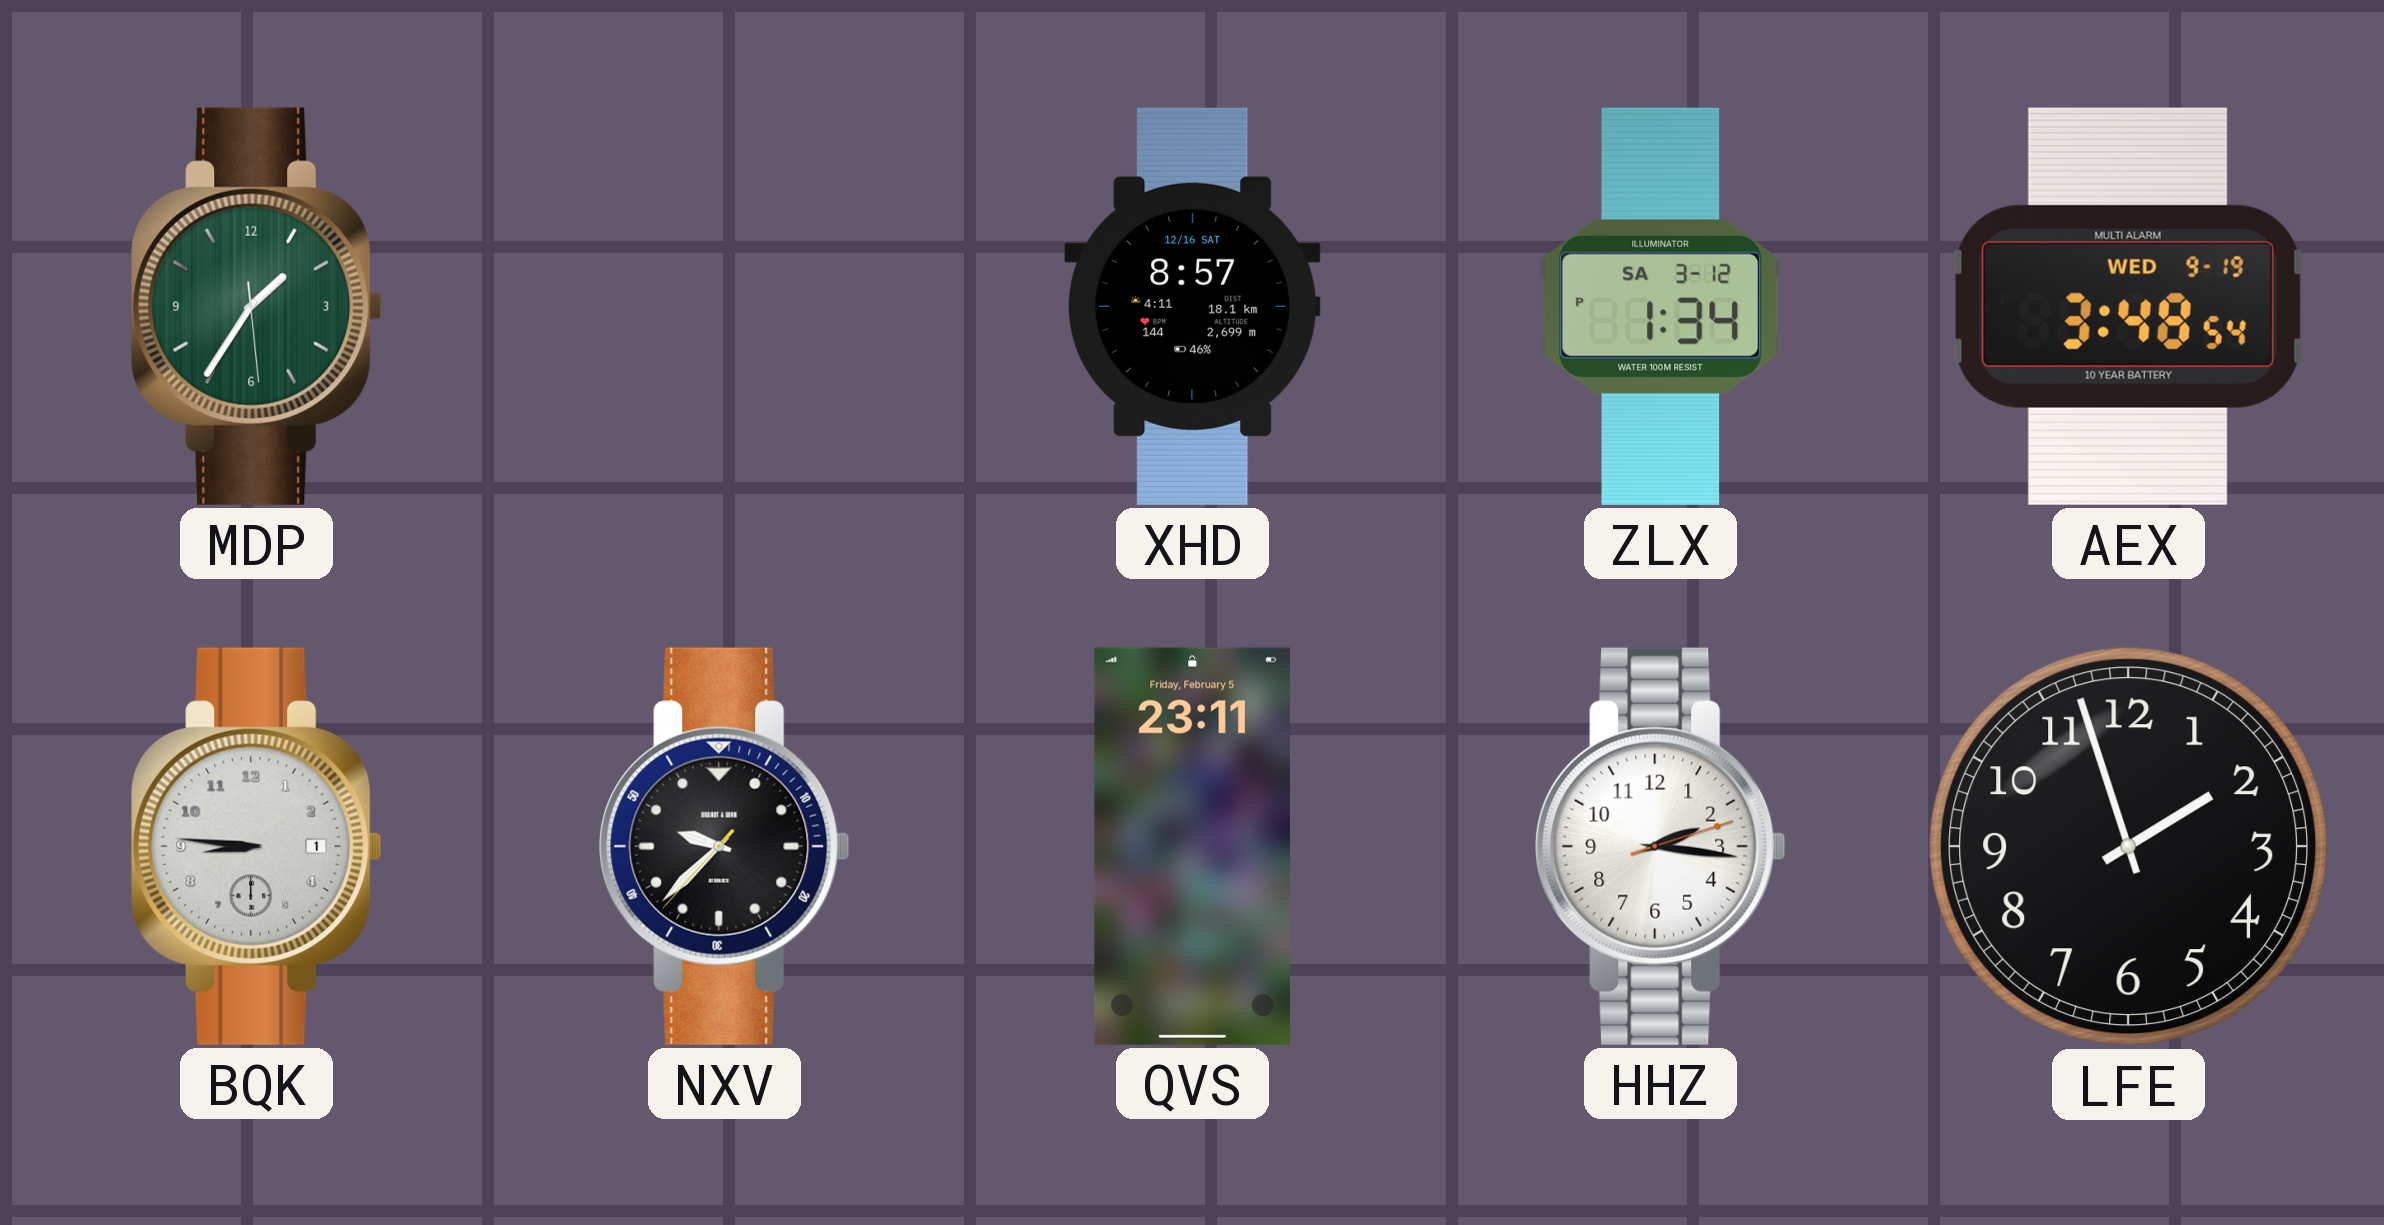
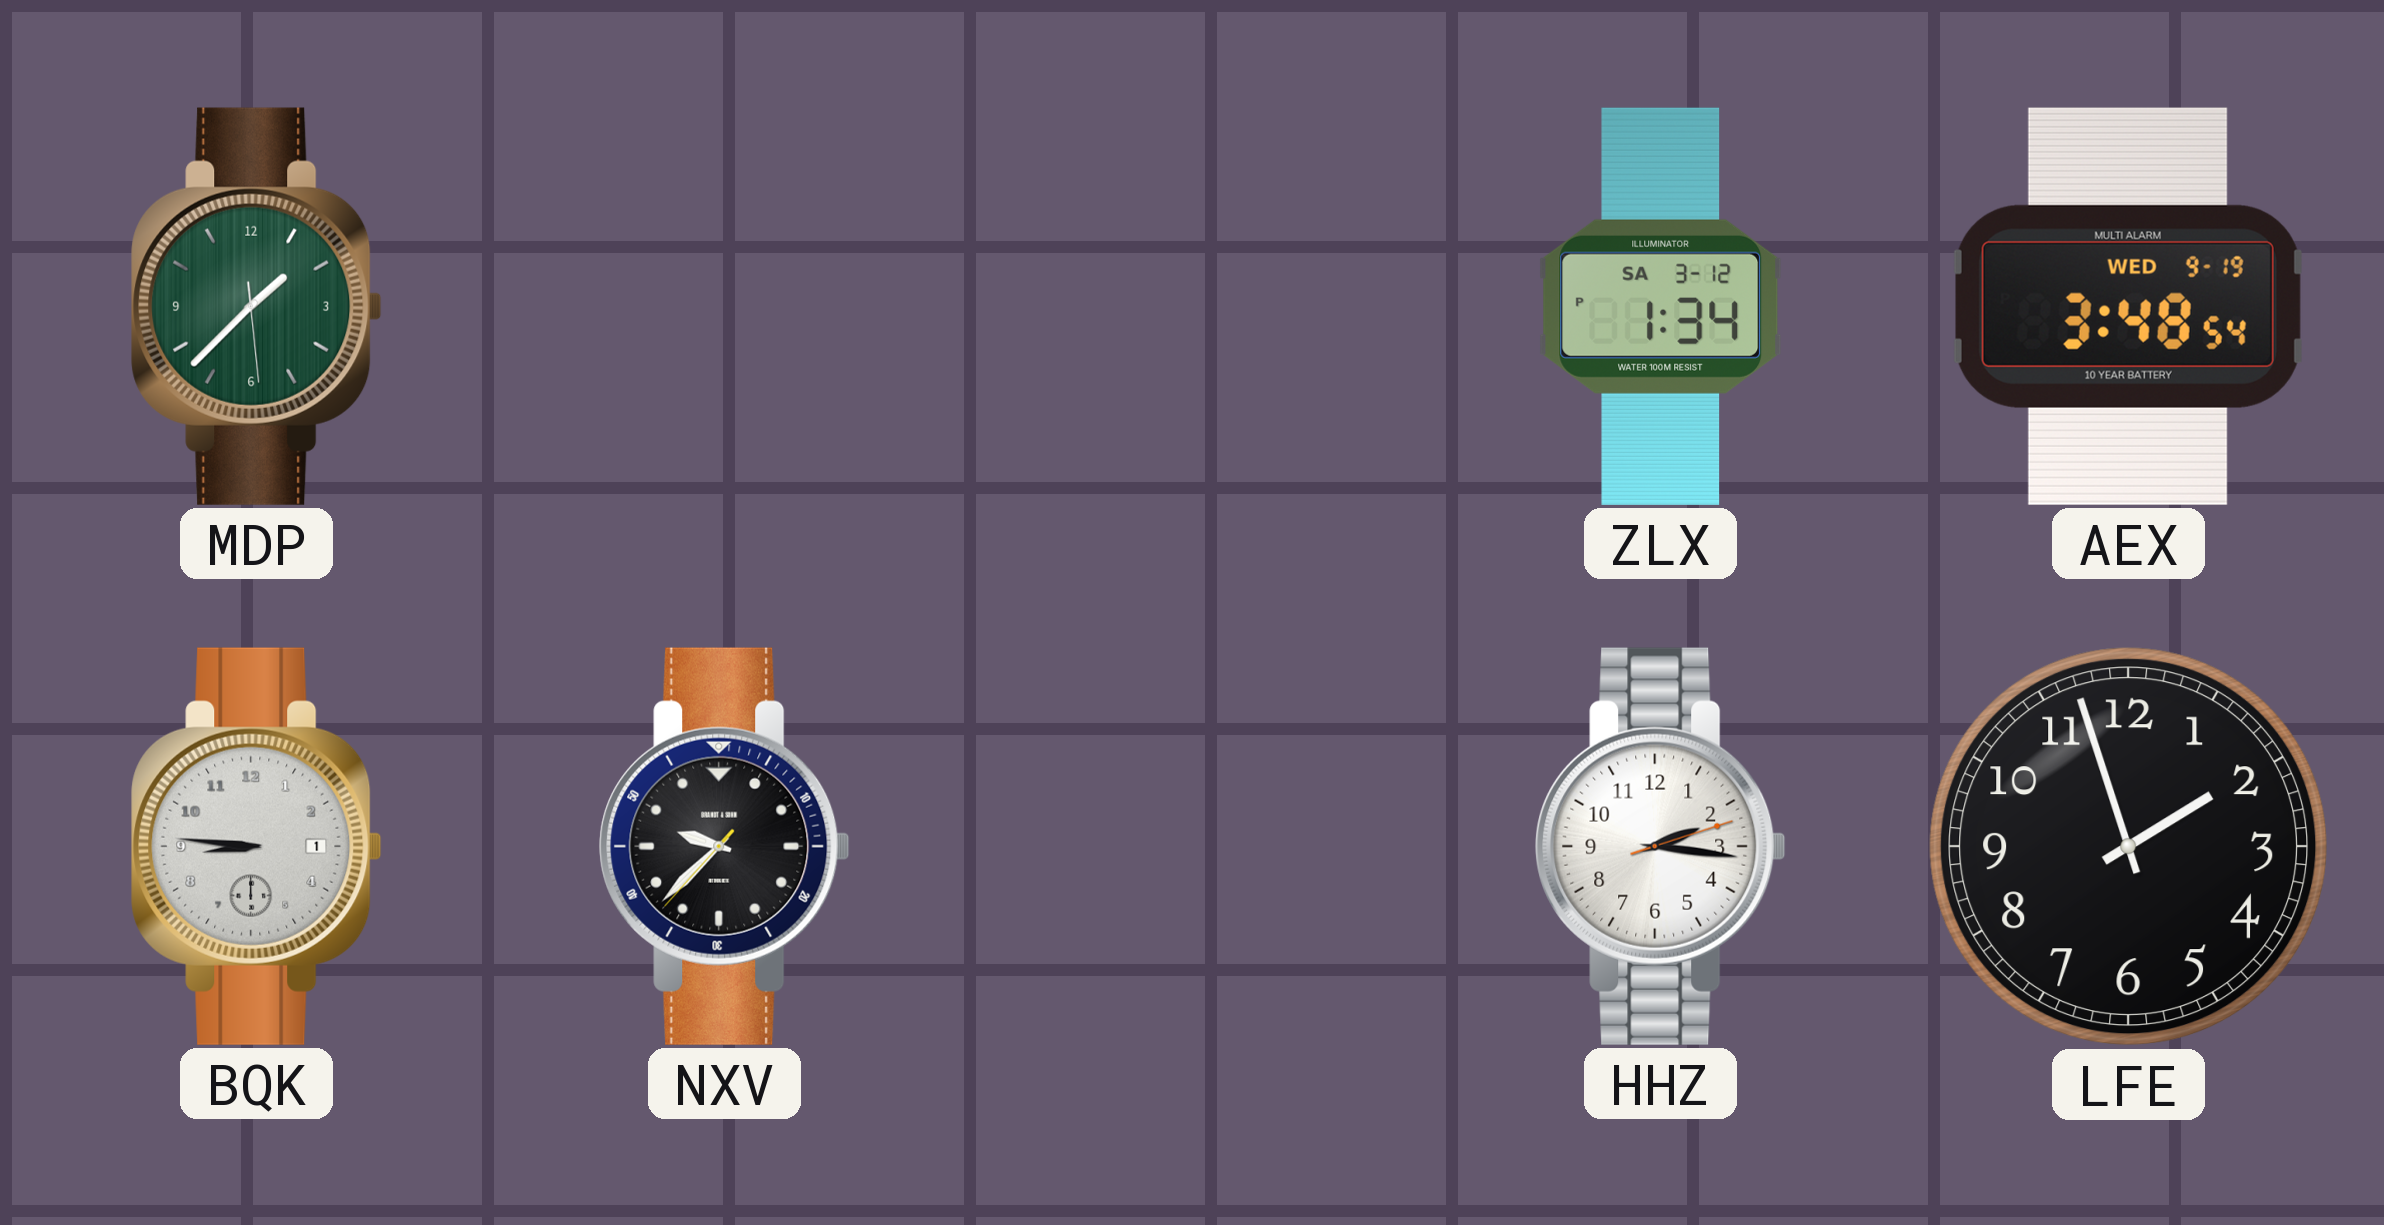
MDP: 1:35 -> 1:37
XHD: 8:57 -> none
QVS: 23:11 -> none
